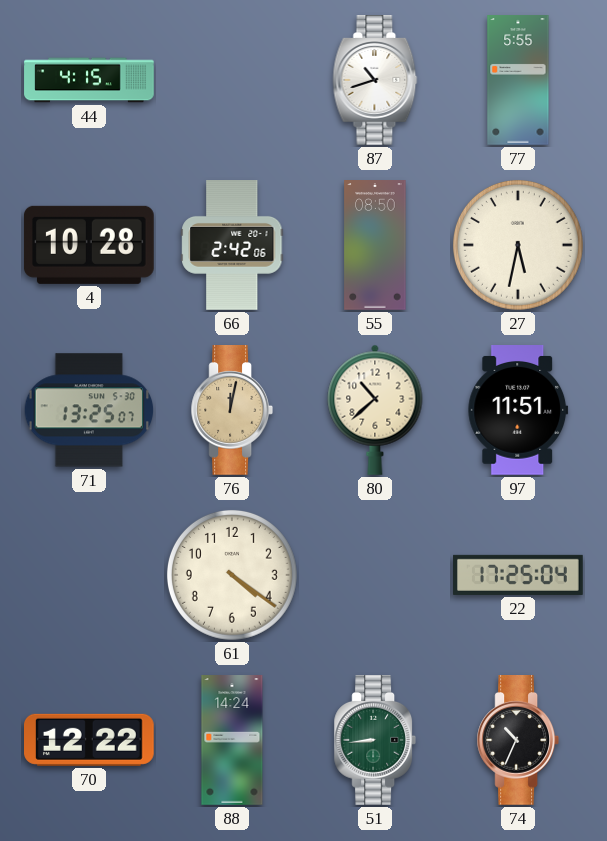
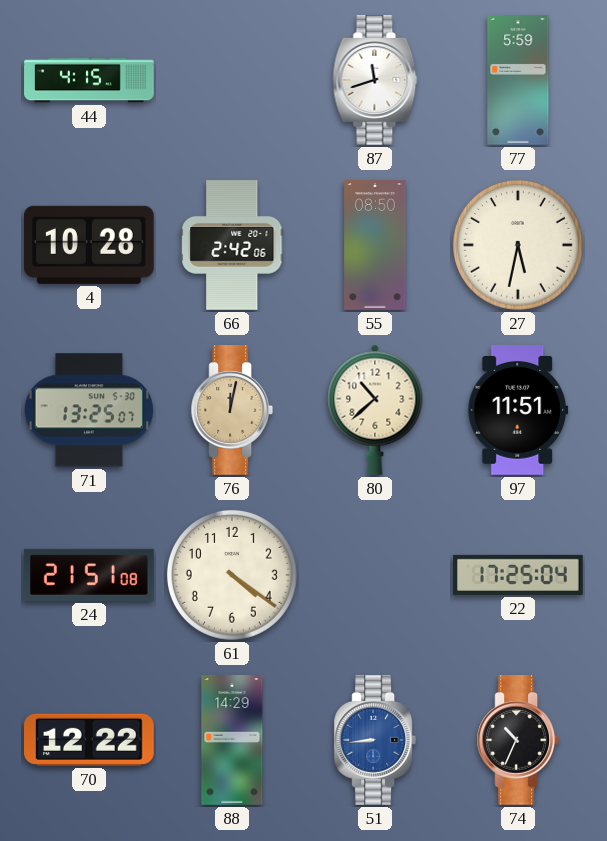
87: 10:42 -> 11:42
77: 5:55 -> 5:59
24: none -> 21:51
88: 14:24 -> 14:29
51 dial: green -> blue
